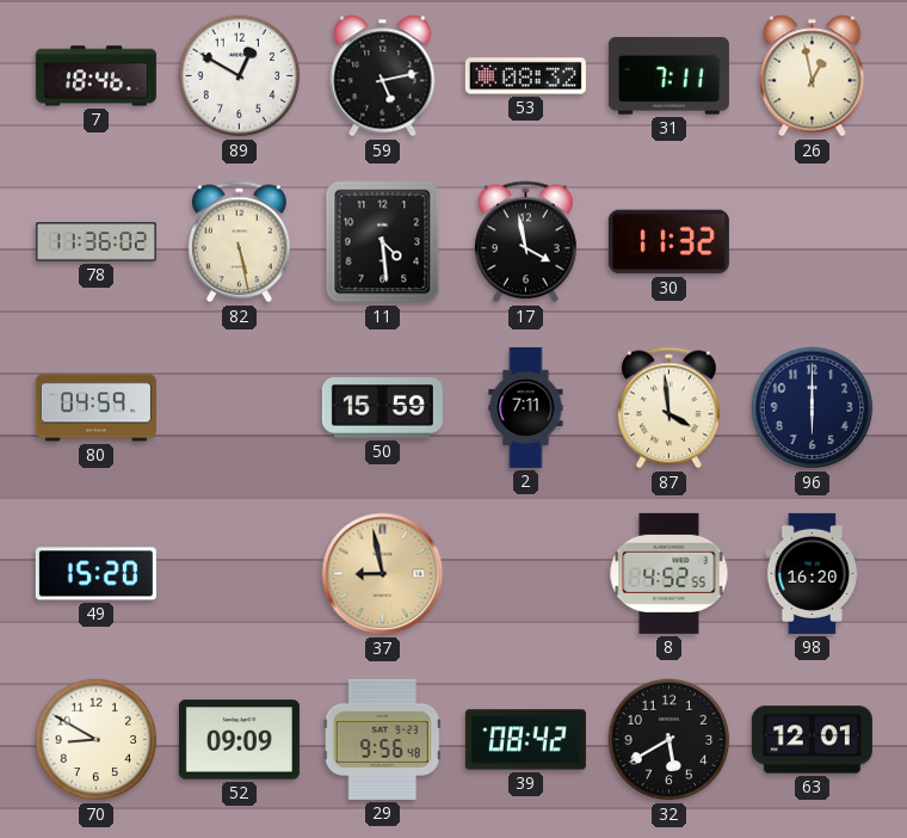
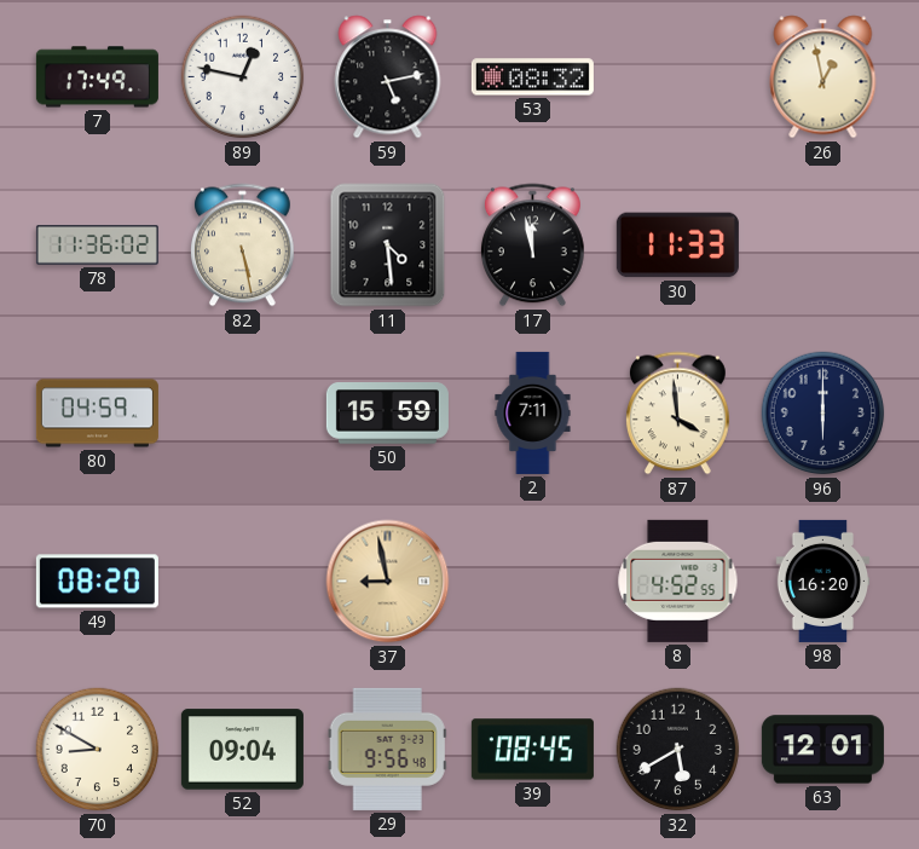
7: 18:46 -> 17:49
89: 12:50 -> 12:47
31: 7:11 -> none
17: 3:58 -> 11:58
30: 11:32 -> 11:33
49: 15:20 -> 08:20
52: 09:09 -> 09:04
39: 08:42 -> 08:45
